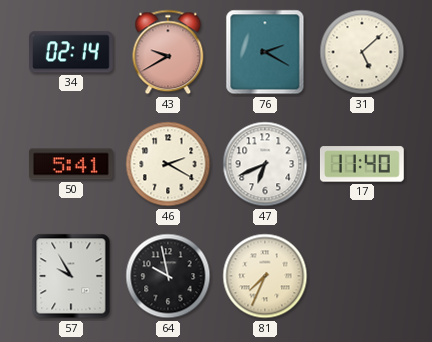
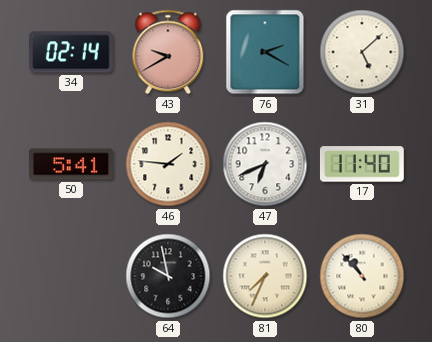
46: 2:20 -> 1:46
57: 9:55 -> none
80: none -> 10:53
